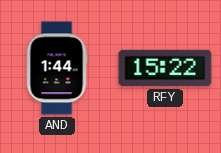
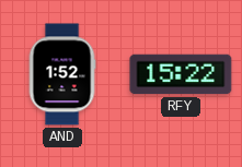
AND: 1:44 -> 1:52
